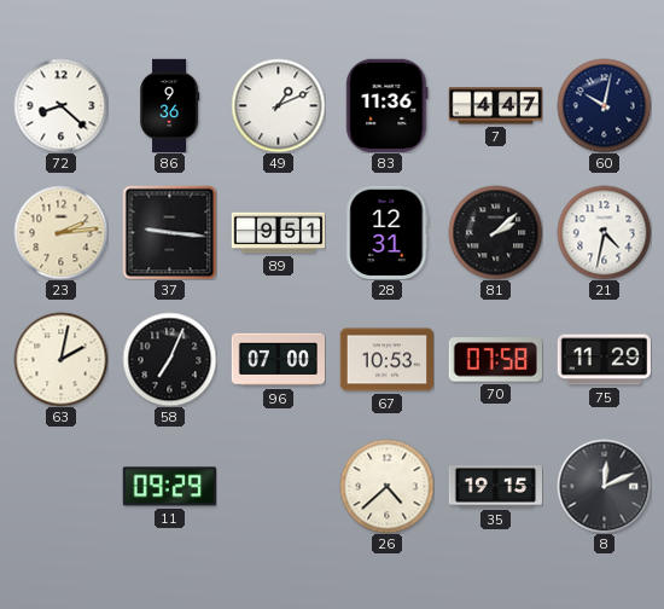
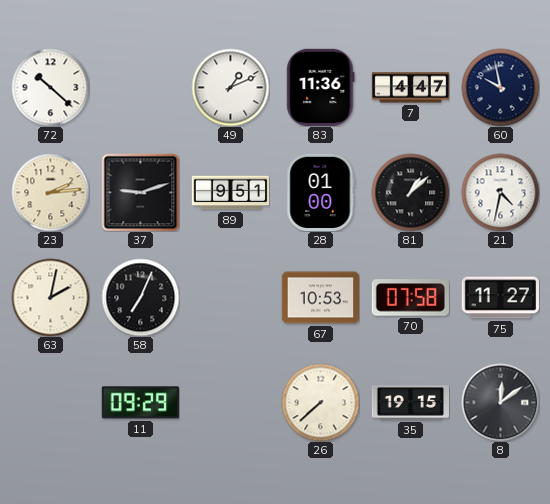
72: 8:22 -> 10:22
86: 9:36 -> none
60: 10:02 -> 9:58
37: 9:16 -> 9:12
28: 12:31 -> 01:00
81: 2:08 -> 1:08
96: 07:00 -> none
75: 11:29 -> 11:27
26: 4:38 -> 7:38
8: 12:11 -> 12:09
